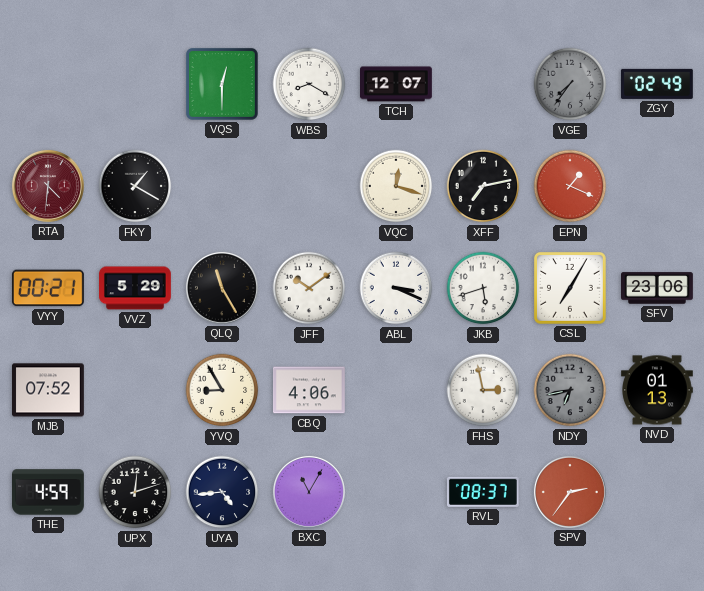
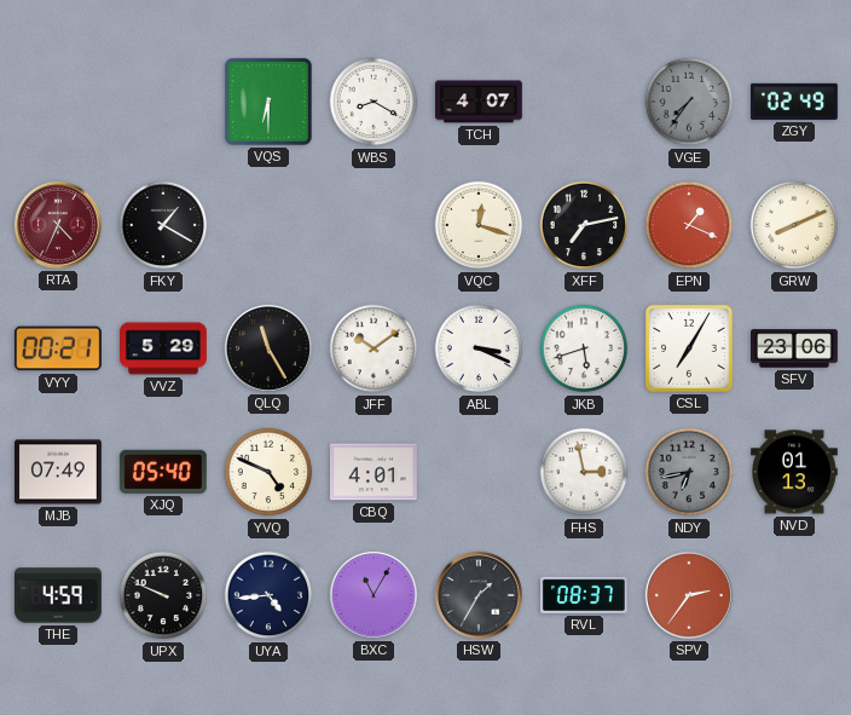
VQS: 12:30 -> 6:30
TCH: 12:07 -> 4:07
RTA: 4:31 -> 4:34
GRW: none -> 8:11
MJB: 07:52 -> 07:49
XJQ: none -> 05:40
YVQ: 8:55 -> 4:49
CBQ: 4:06 -> 4:01
UPX: 12:12 -> 9:49
HSW: none -> 1:35
